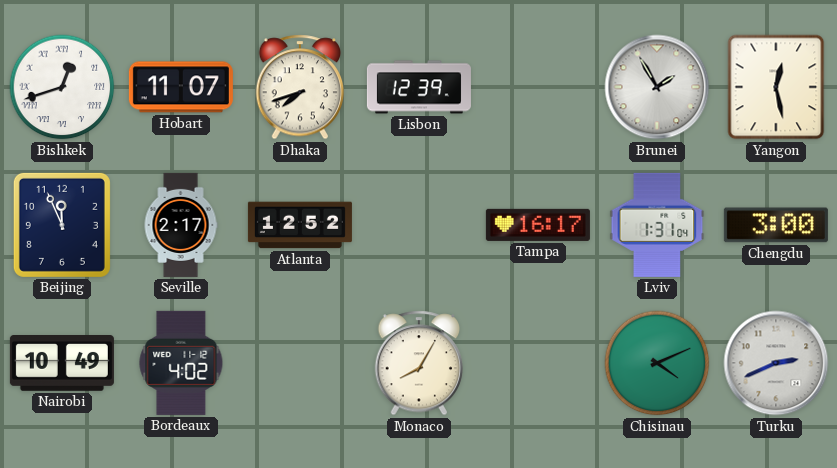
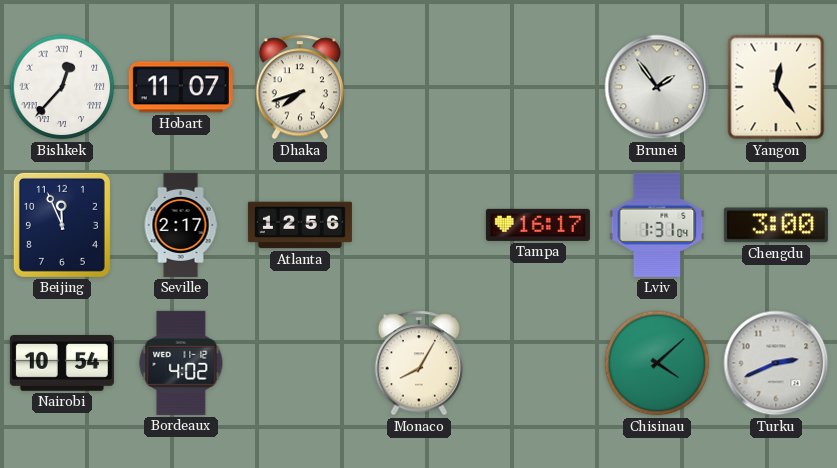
Bishkek: 12:42 -> 12:37
Lisbon: 12:39 -> none
Brunei: 1:55 -> 1:54
Yangon: 12:28 -> 12:24
Atlanta: 12:52 -> 12:56
Nairobi: 10:49 -> 10:54
Chisinau: 4:11 -> 4:08
